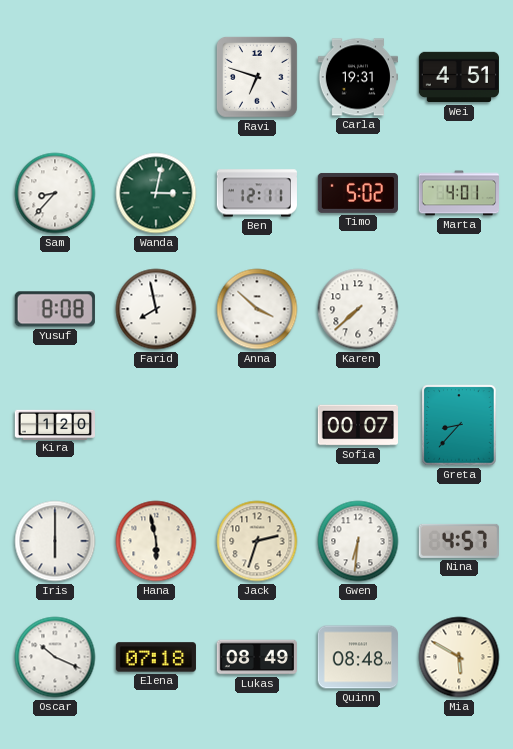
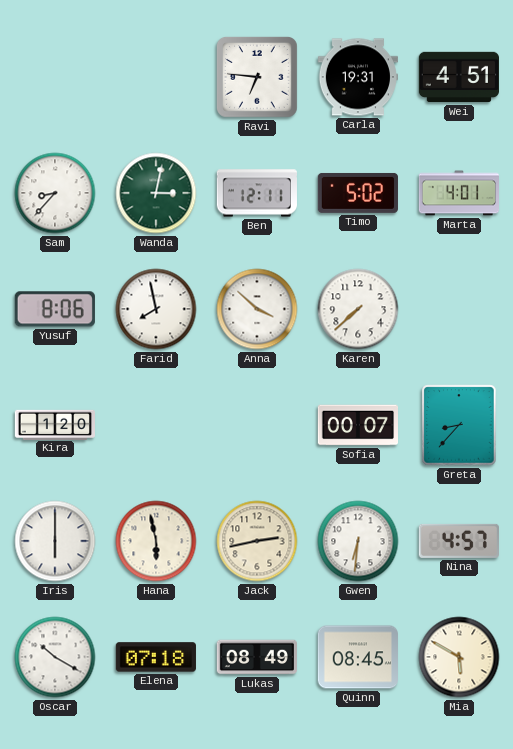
Ravi: 6:48 -> 6:46
Yusuf: 8:08 -> 8:06
Jack: 2:33 -> 2:43
Oscar: 10:19 -> 10:20
Quinn: 08:48 -> 08:45
